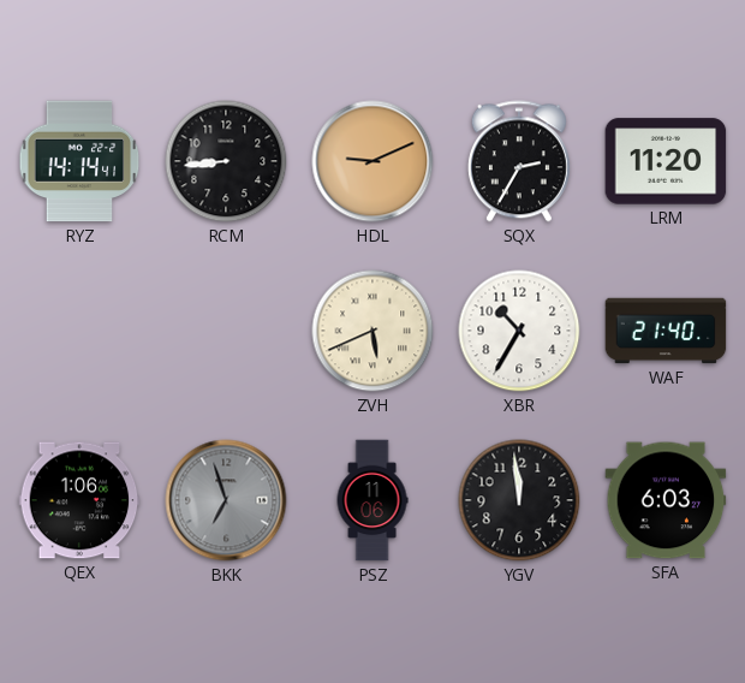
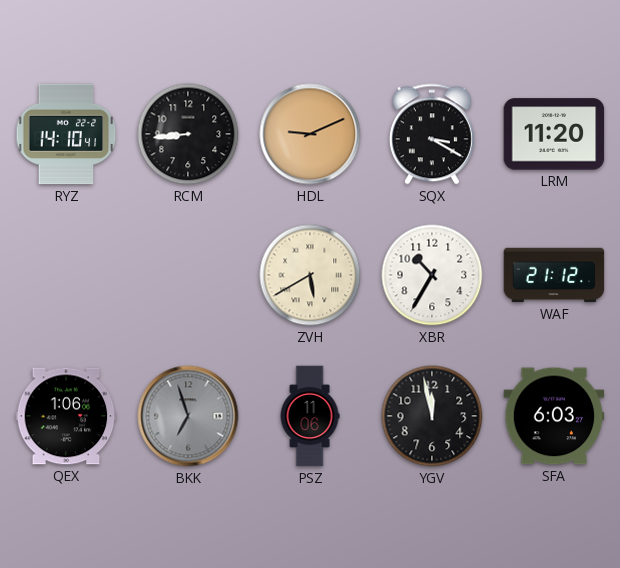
RYZ: 14:14 -> 14:10
SQX: 2:35 -> 3:20
ZVH: 5:41 -> 5:40
WAF: 21:40 -> 21:12
YGV: 11:59 -> 11:58
